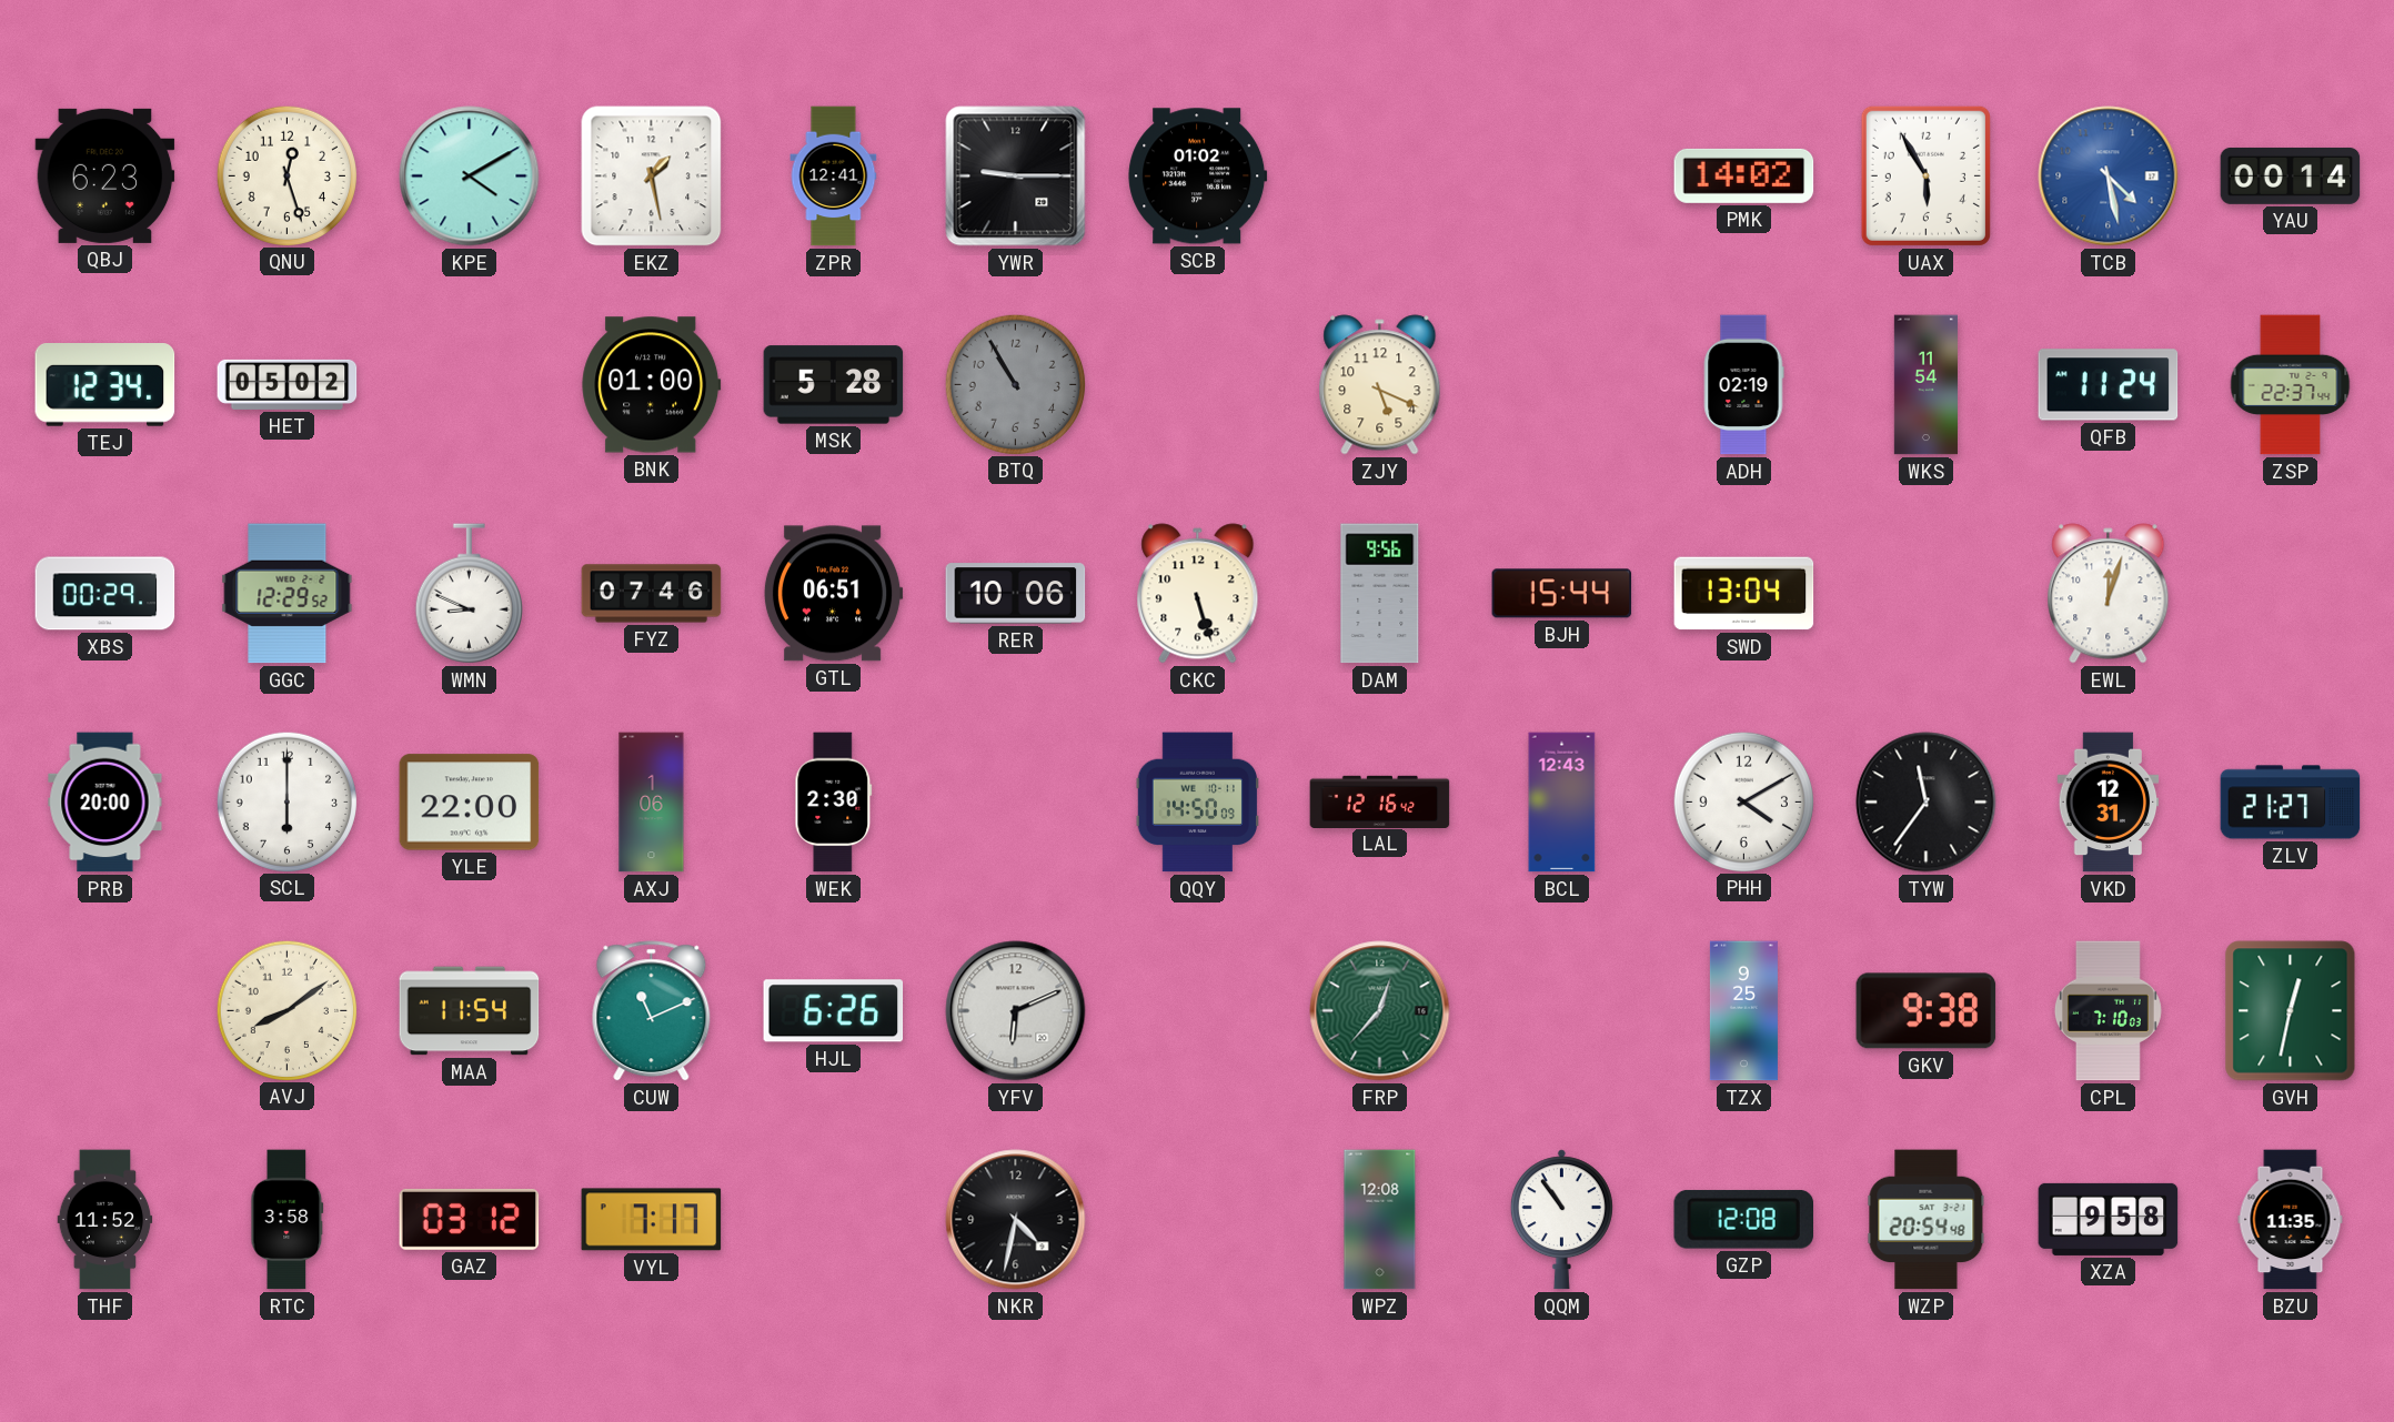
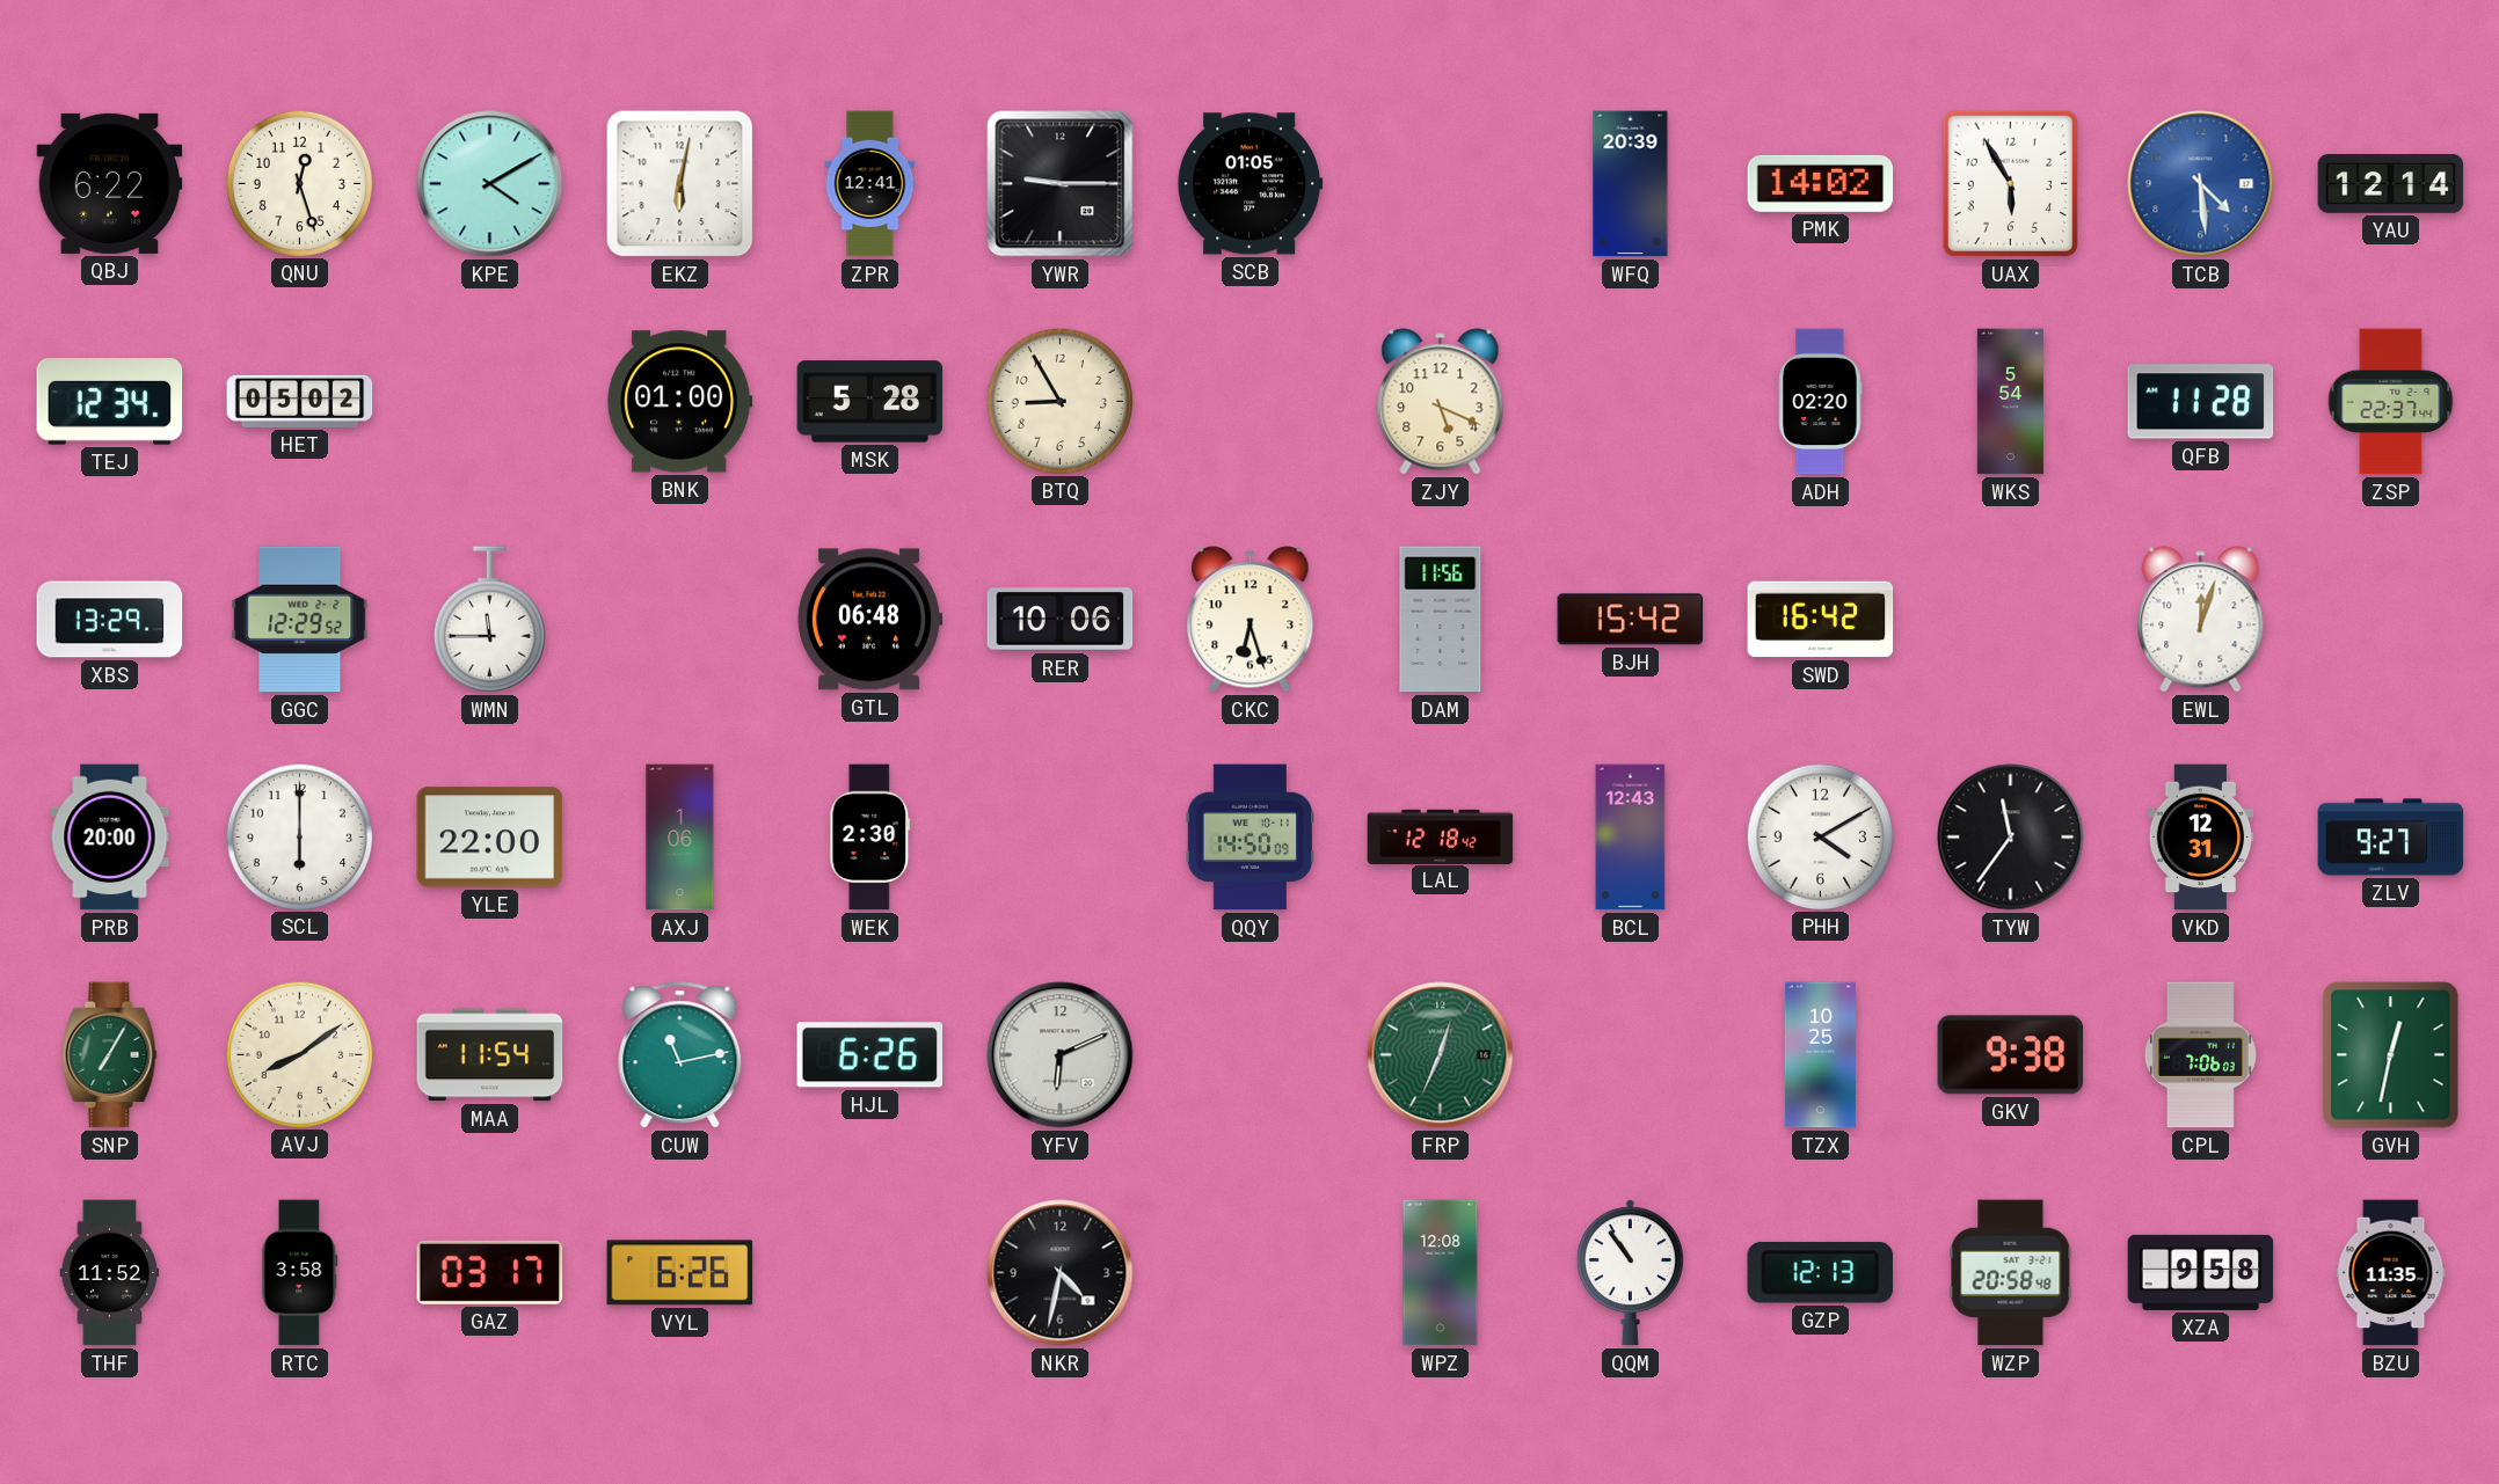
QBJ: 6:23 -> 6:22
EKZ: 1:28 -> 6:02
SCB: 01:02 -> 01:05
WFQ: none -> 20:39
TCB: 4:28 -> 4:29
YAU: 00:14 -> 12:14
BTQ: 10:55 -> 8:55
BTQ dial: grey -> cream
ADH: 02:19 -> 02:20
WKS: 11:54 -> 5:54
QFB: 11:24 -> 11:28
XBS: 00:29 -> 13:29
WMN: 8:49 -> 11:45
FYZ: 07:46 -> none
GTL: 06:51 -> 06:48
CKC: 5:27 -> 6:27
DAM: 9:56 -> 11:56
BJH: 15:44 -> 15:42
SWD: 13:04 -> 16:42
LAL: 12:16 -> 12:18
ZLV: 21:27 -> 9:27
SNP: none -> 7:05
CUW: 11:11 -> 11:13
FRP: 12:37 -> 12:34
TZX: 9:25 -> 10:25
CPL: 7:10 -> 7:06
GAZ: 03:12 -> 03:17
VYL: 7:17 -> 6:26
GZP: 12:08 -> 12:13
WZP: 20:54 -> 20:58
